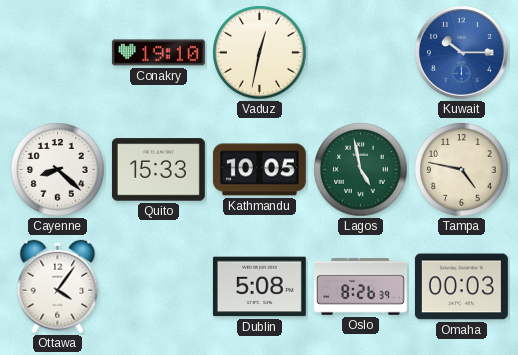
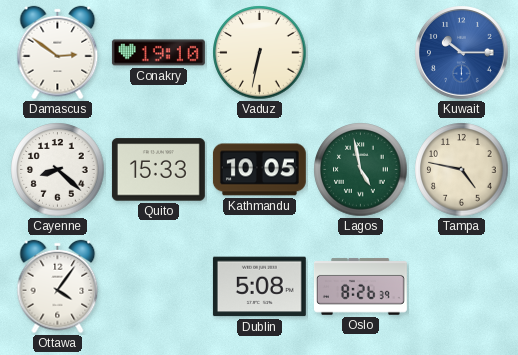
Damascus: none -> 2:51
Vaduz: 12:32 -> 6:32
Omaha: 00:03 -> none
